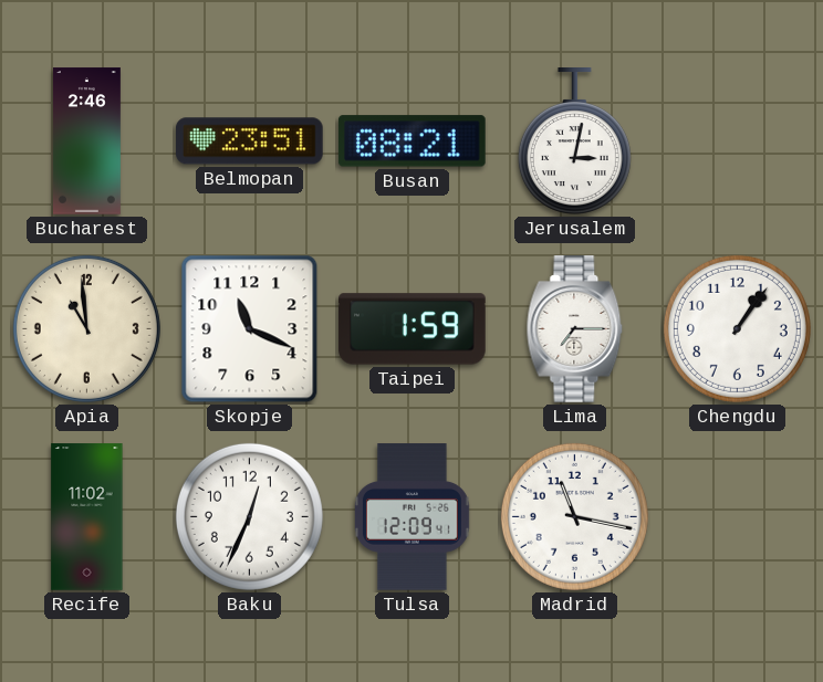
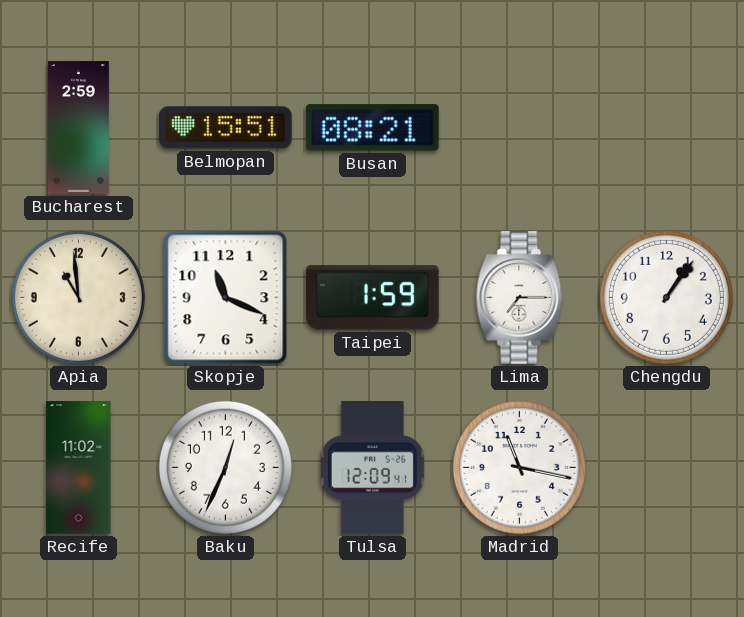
Bucharest: 2:46 -> 2:59
Belmopan: 23:51 -> 15:51
Jerusalem: 3:02 -> none
